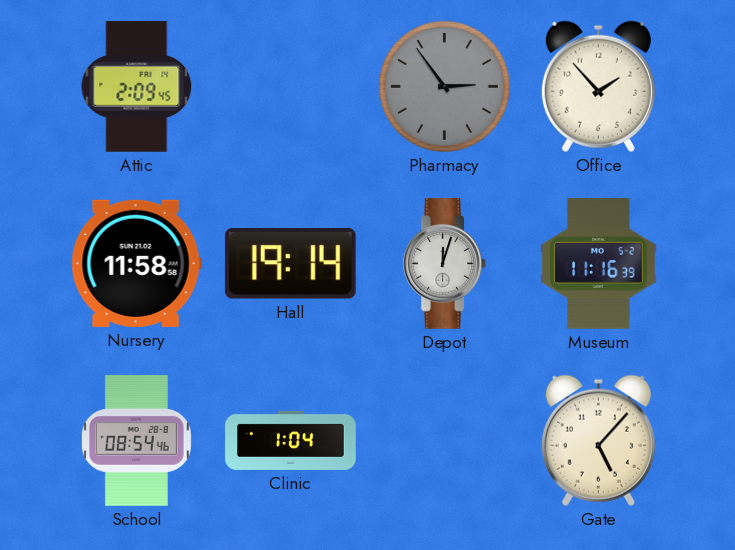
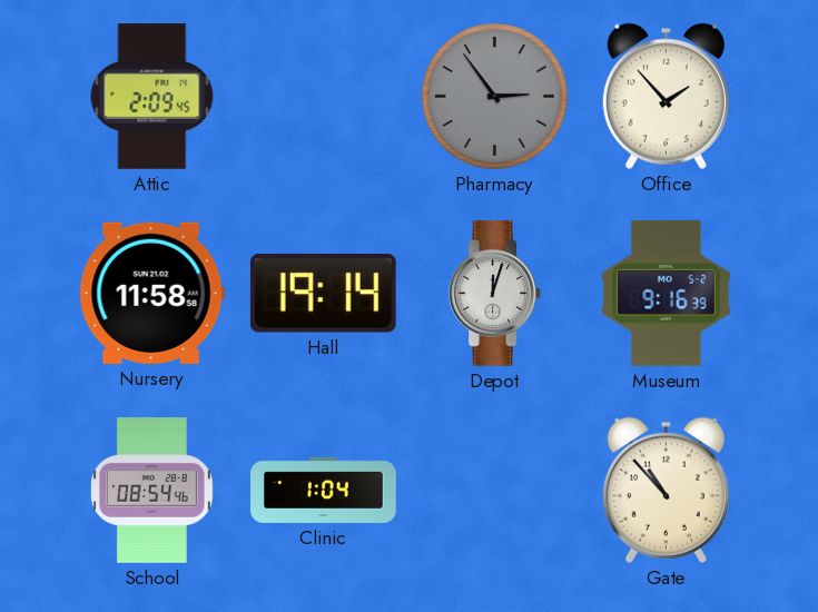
Museum: 11:16 -> 9:16
Gate: 5:07 -> 10:53
